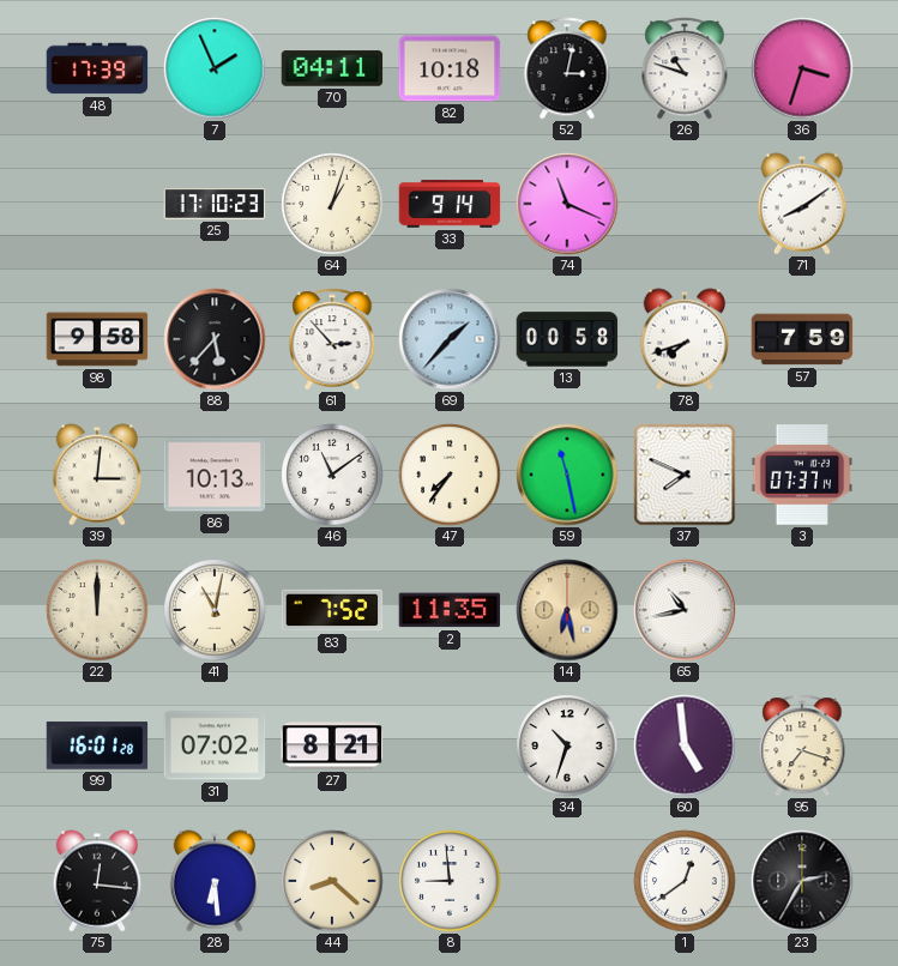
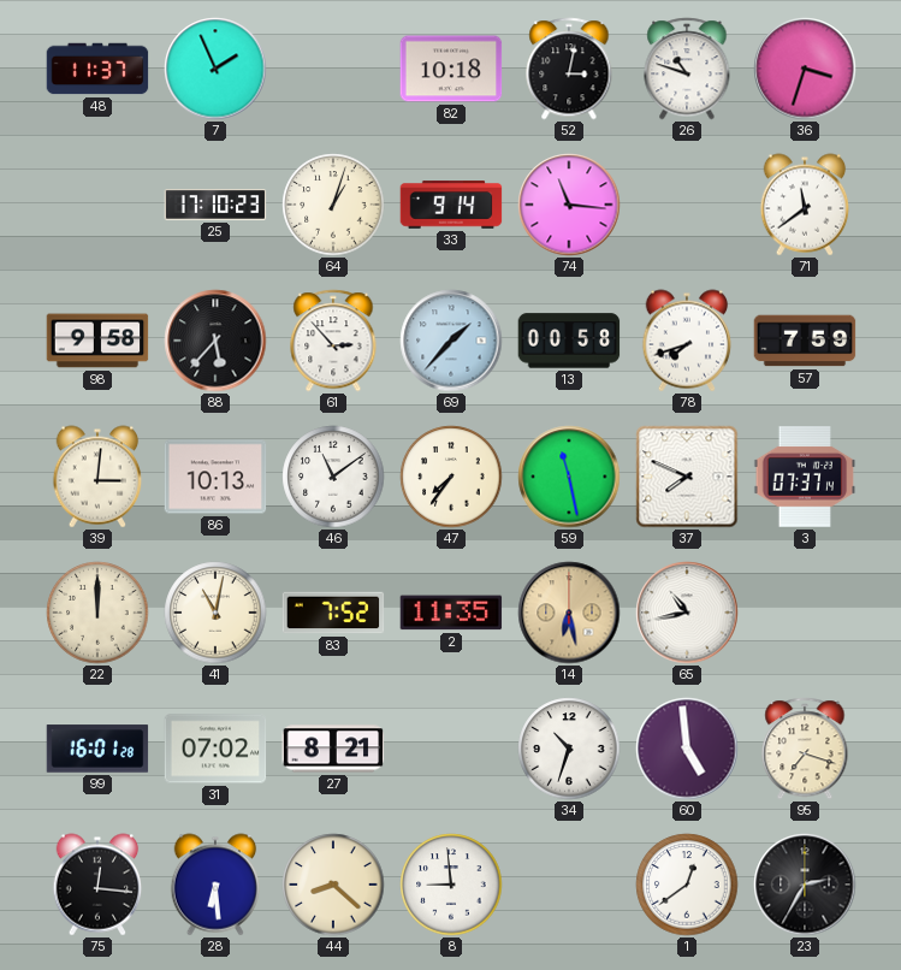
48: 17:39 -> 11:37
70: 04:11 -> none
74: 11:19 -> 11:16
71: 8:09 -> 11:39
